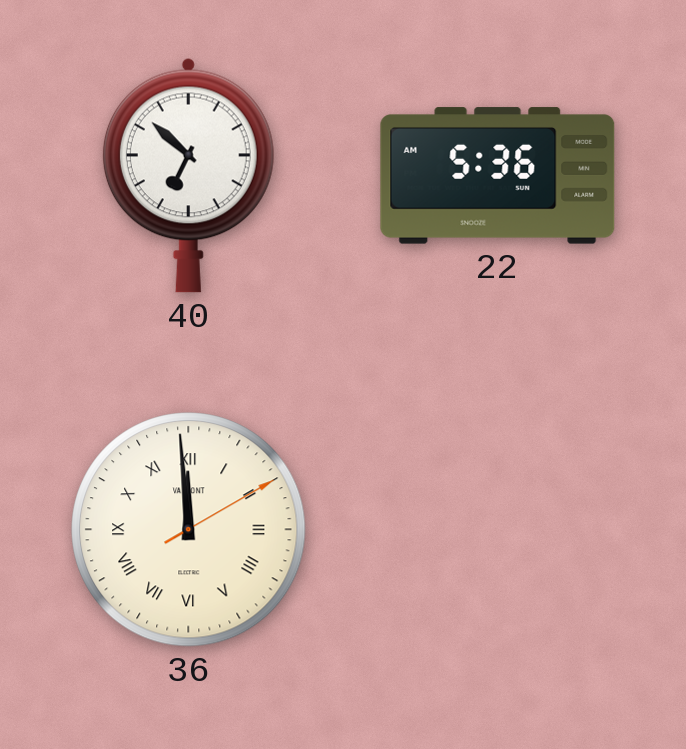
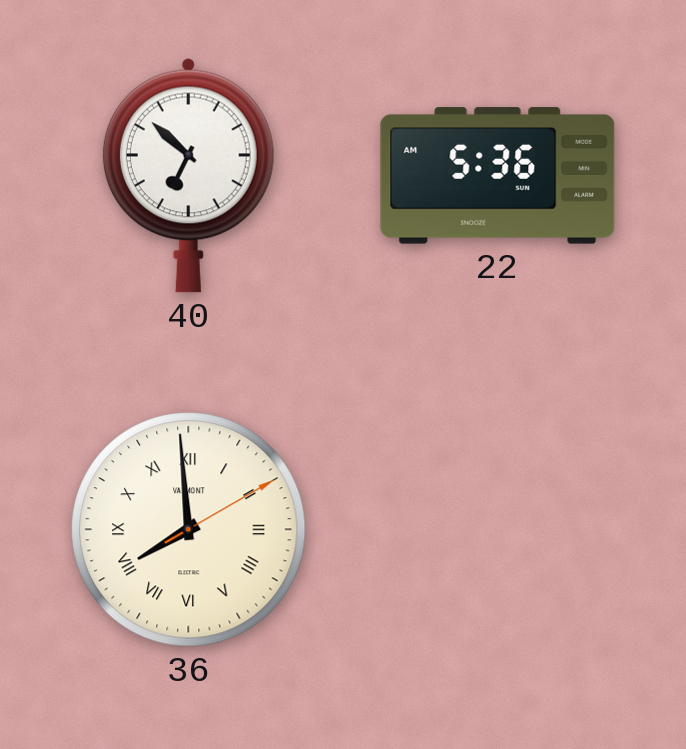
36: 11:59 -> 7:59
